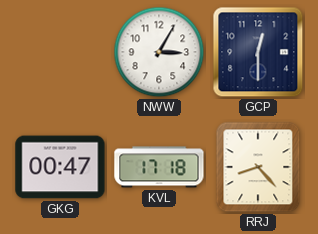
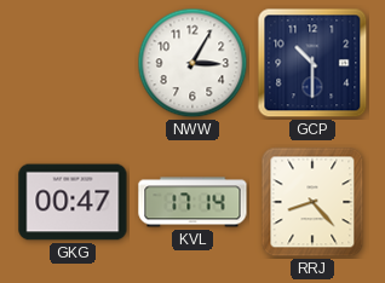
GCP: 12:30 -> 10:30
KVL: 17:18 -> 17:14
